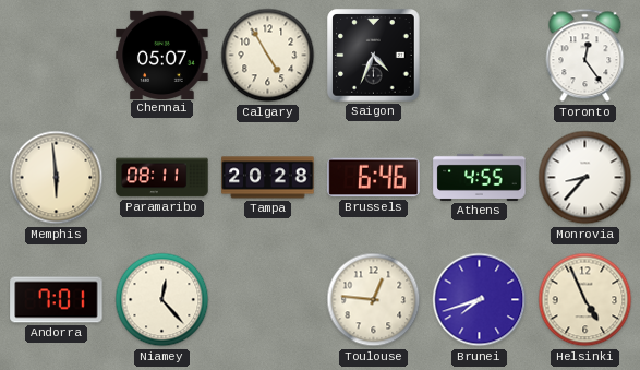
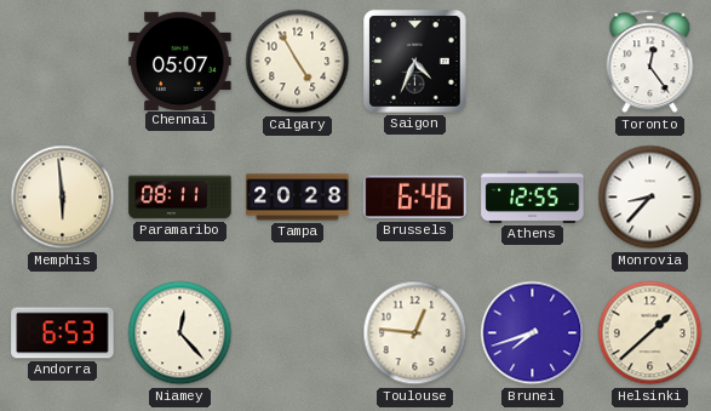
Athens: 4:55 -> 12:55
Andorra: 7:01 -> 6:53
Helsinki: 4:56 -> 1:38
